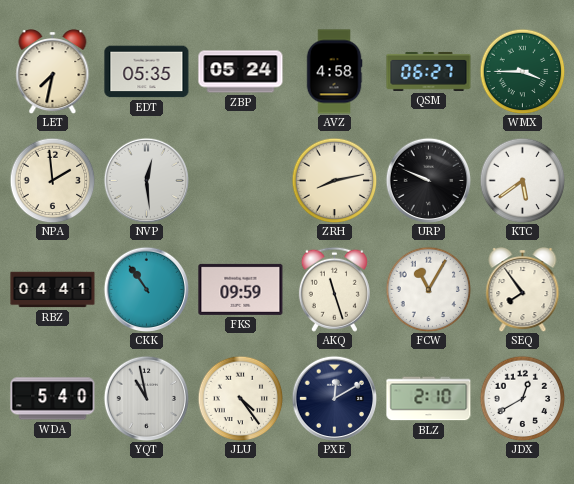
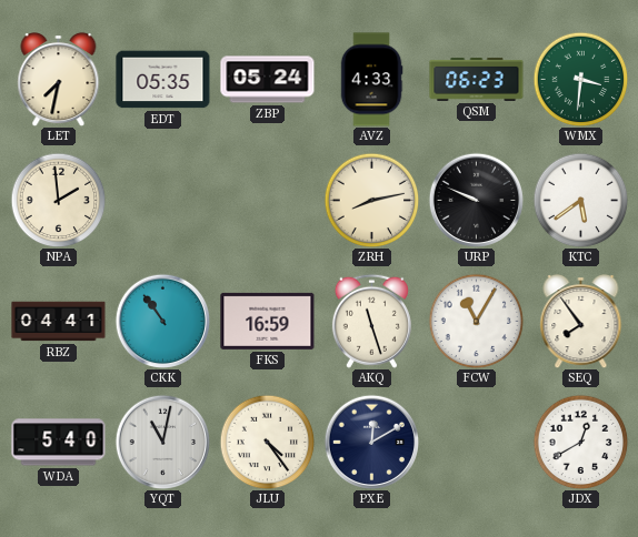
AVZ: 4:58 -> 4:33
QSM: 06:27 -> 06:23
WMX: 3:45 -> 3:31
NVP: 12:29 -> none
FKS: 09:59 -> 16:59
YQT: 10:58 -> 11:02
BLZ: 2:10 -> none
